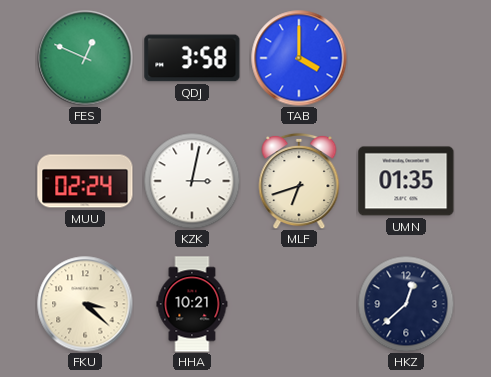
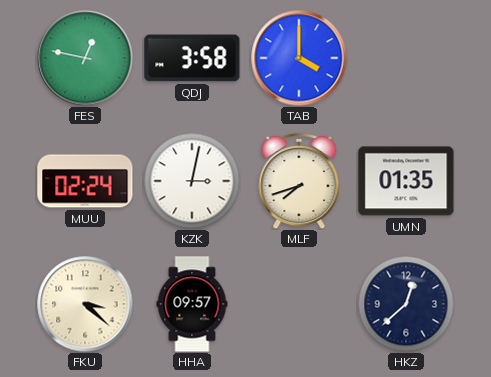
FES: 12:49 -> 12:47
MLF: 6:42 -> 7:42
HHA: 10:21 -> 09:57
